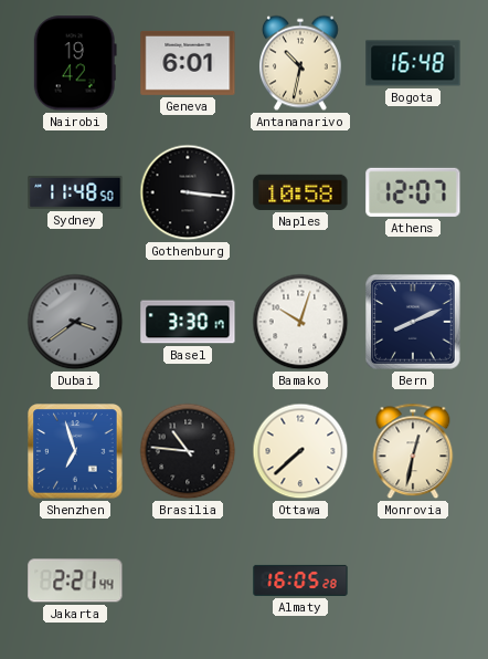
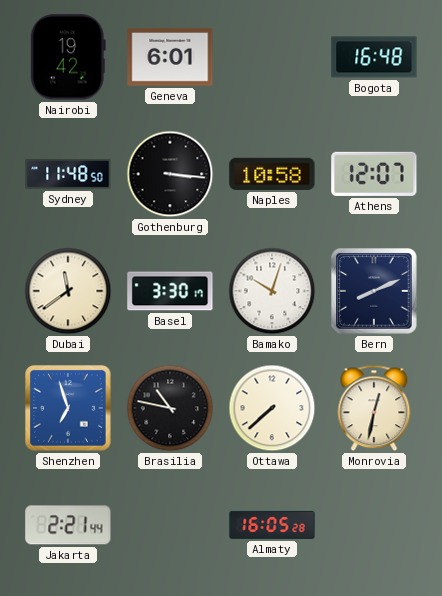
Antananarivo: 10:32 -> none
Dubai: 3:39 -> 11:39
Dubai dial: grey -> cream
Brasilia: 10:46 -> 10:47
